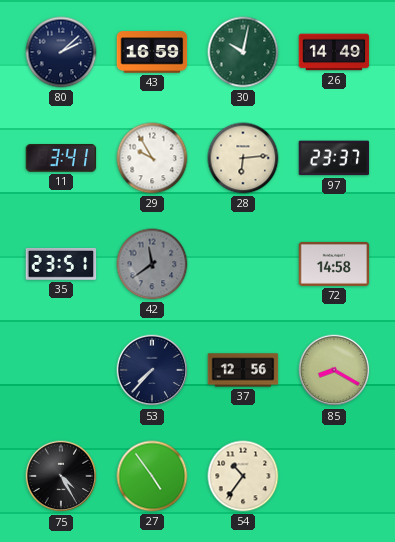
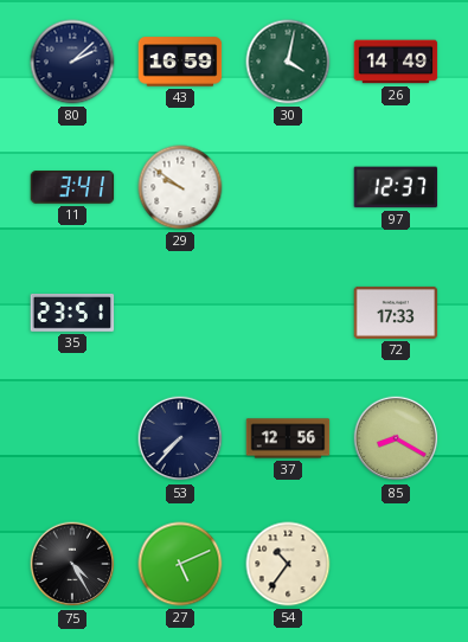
30: 10:02 -> 4:02
29: 9:55 -> 9:51
28: 6:14 -> none
97: 23:37 -> 12:37
42: 11:39 -> none
72: 14:58 -> 17:33
27: 4:54 -> 5:11
